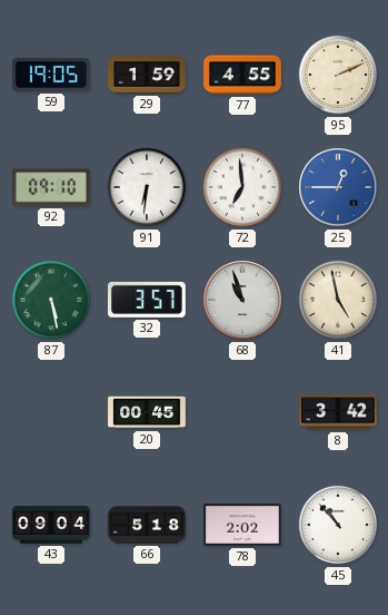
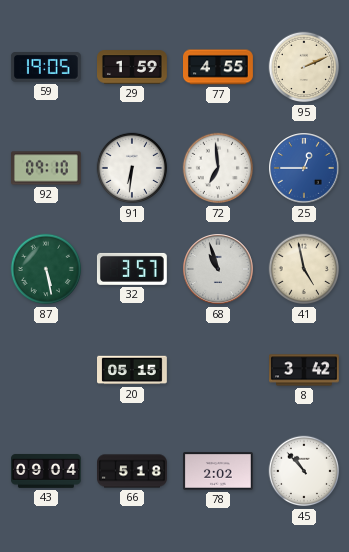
20: 00:45 -> 05:15
